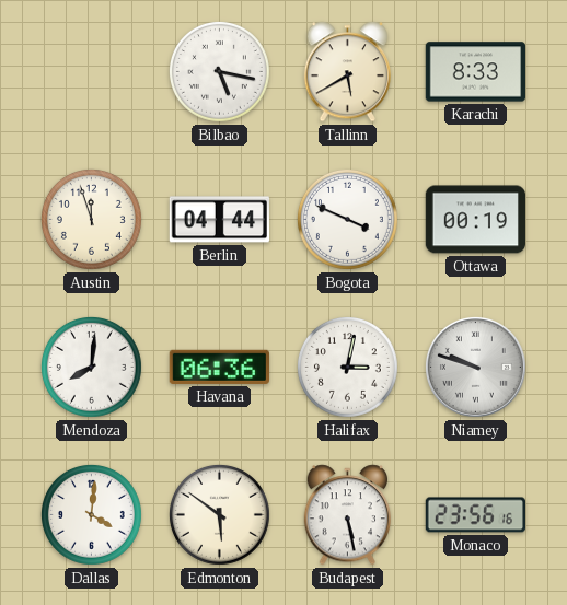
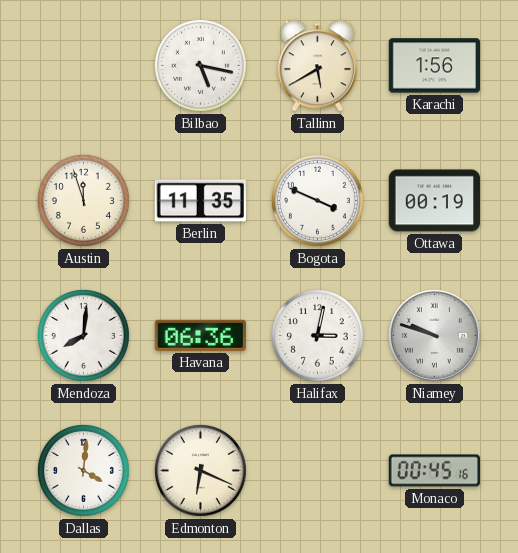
Karachi: 8:33 -> 1:56
Berlin: 04:44 -> 11:35
Edmonton: 5:51 -> 6:19
Budapest: 5:28 -> none
Monaco: 23:56 -> 00:45
